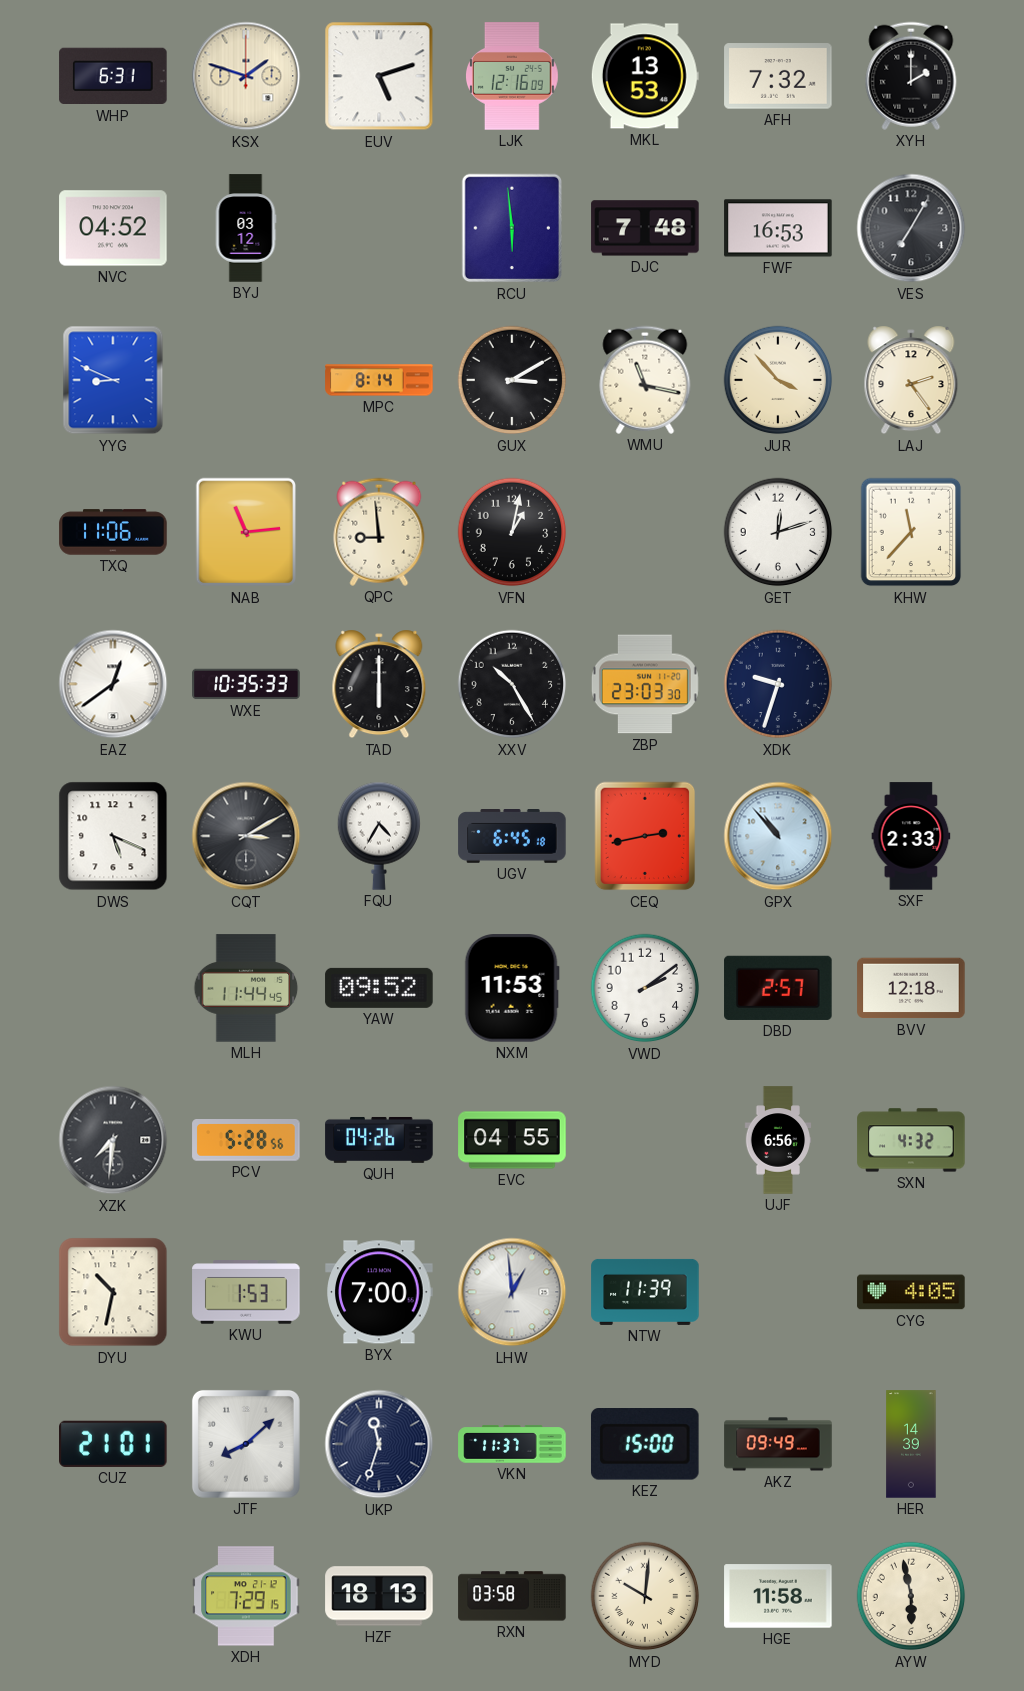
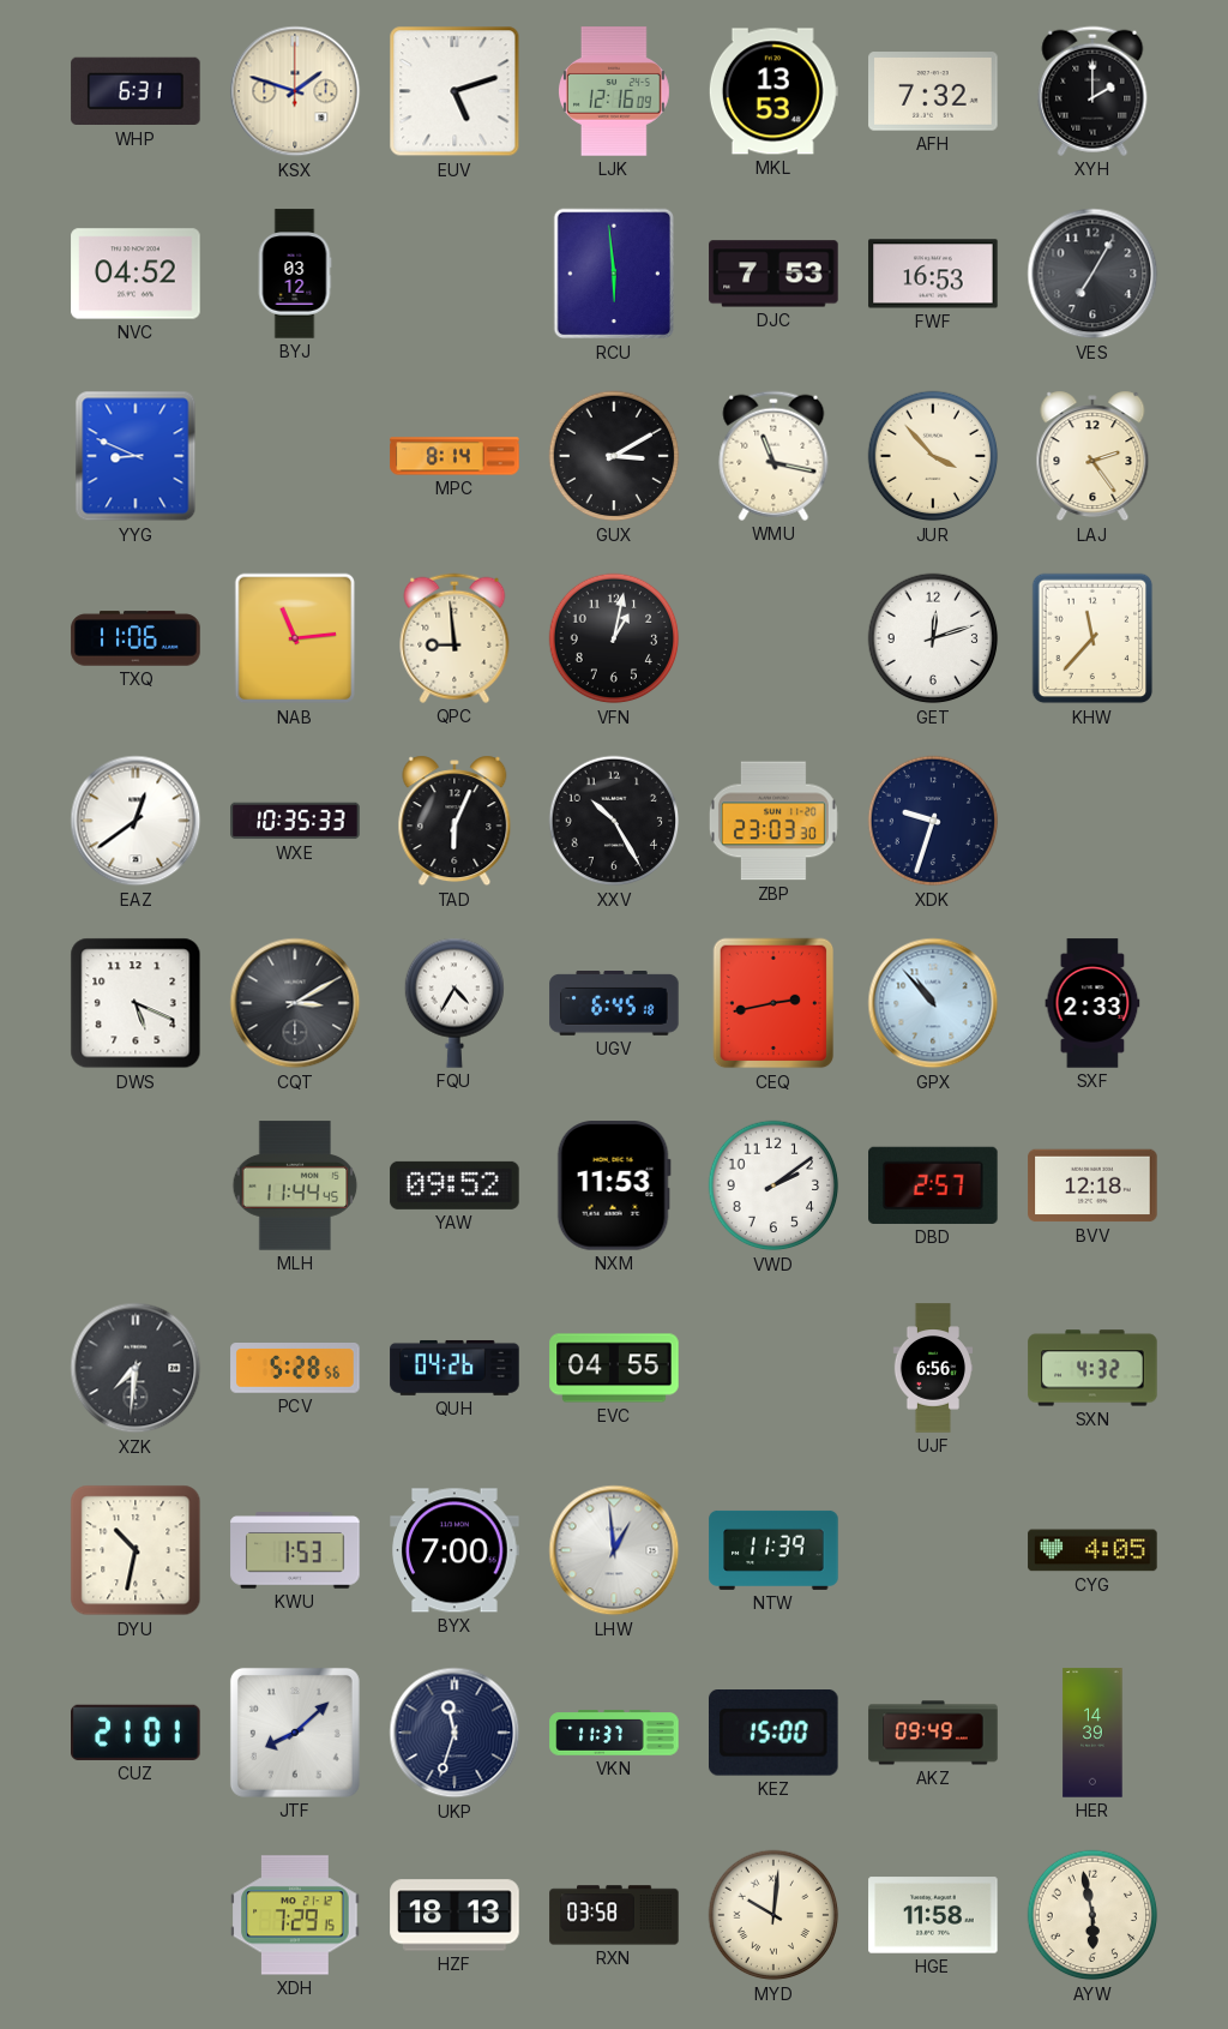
DJC: 7:48 -> 7:53
TAD: 6:00 -> 6:04
